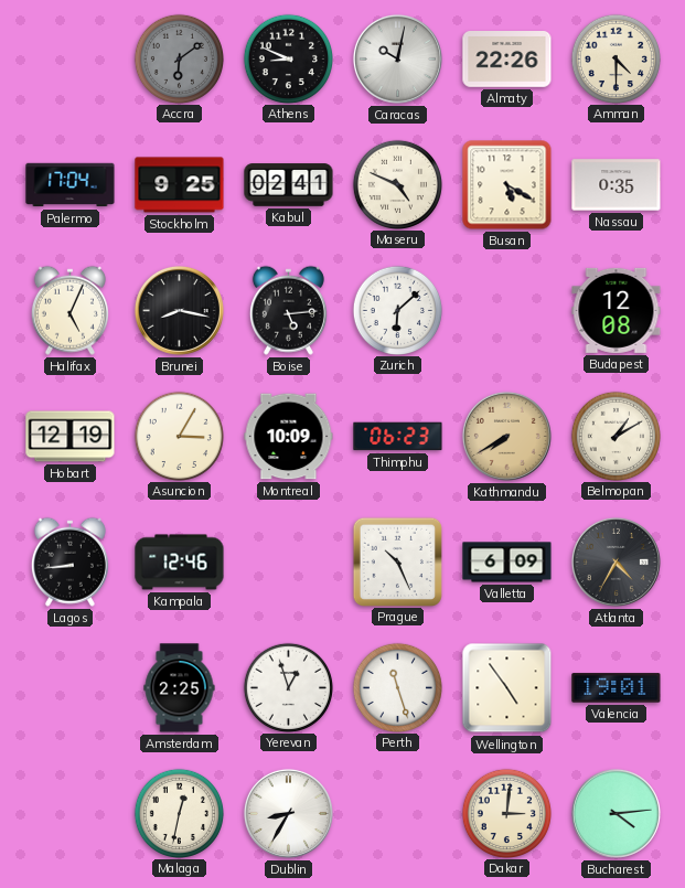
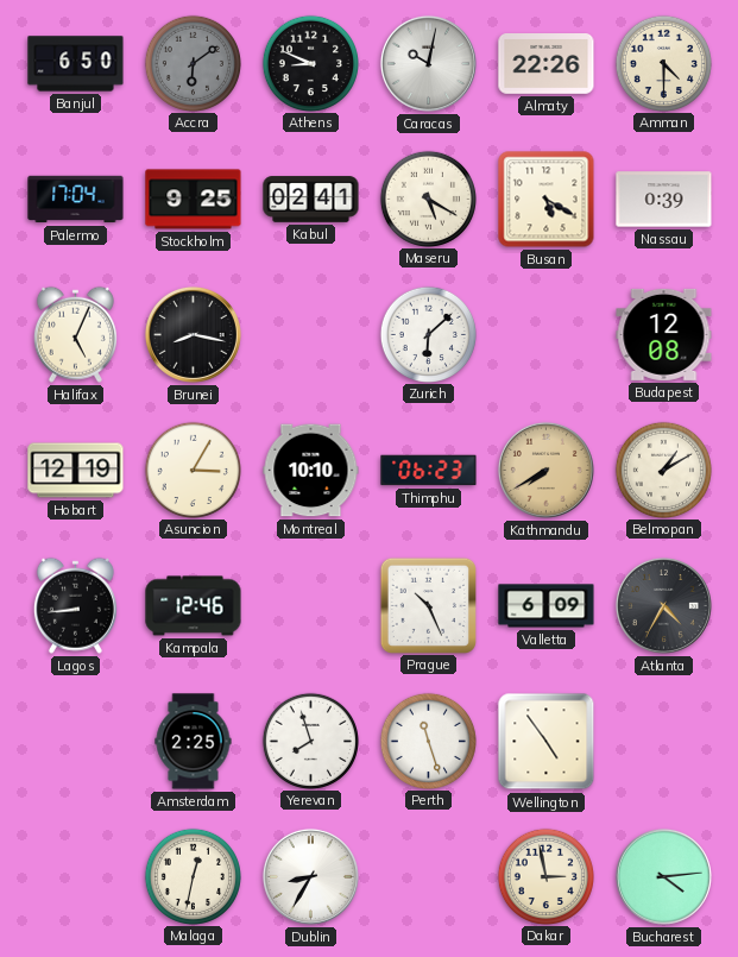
Banjul: none -> 6:50
Maseru: 4:49 -> 5:20
Nassau: 0:35 -> 0:39
Boise: 5:14 -> none
Montreal: 10:09 -> 10:10
Yerevan: 12:57 -> 7:57
Valencia: 19:01 -> none
Dakar: 3:01 -> 2:58
